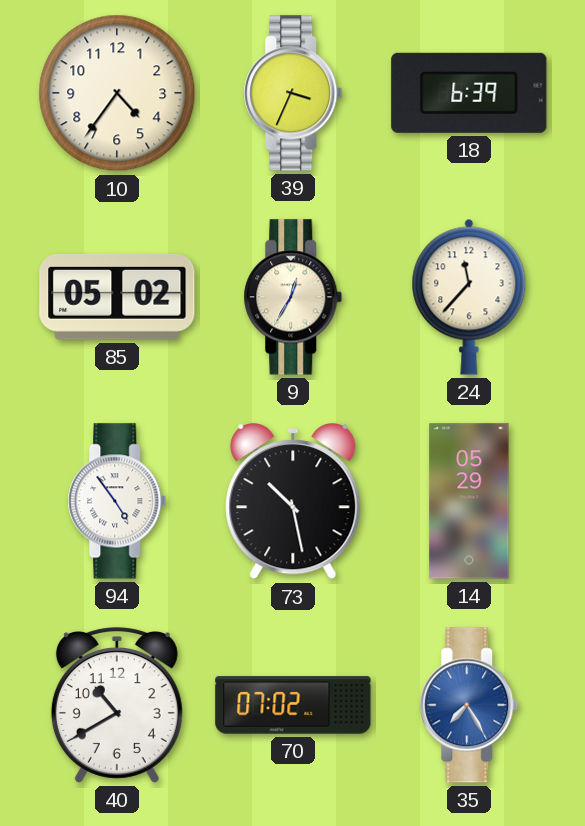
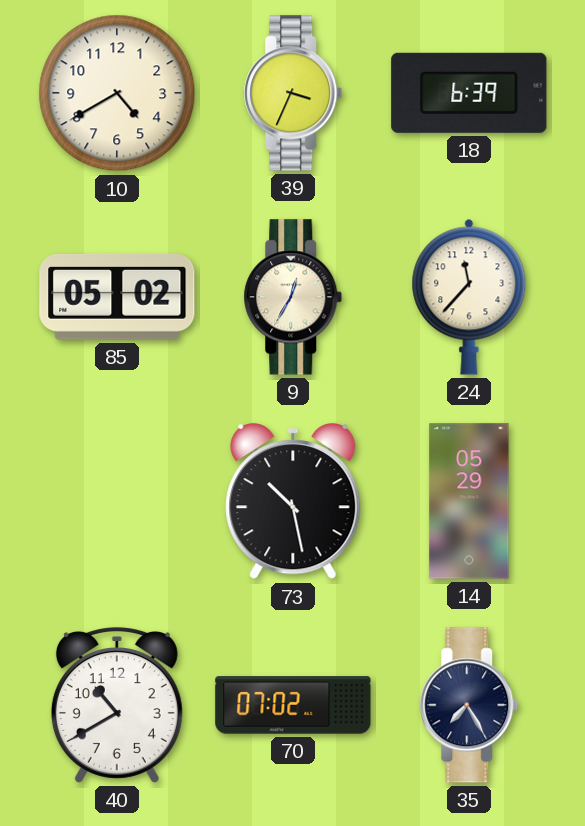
10: 4:36 -> 4:40
94: 4:54 -> none
35 dial: blue -> navy
